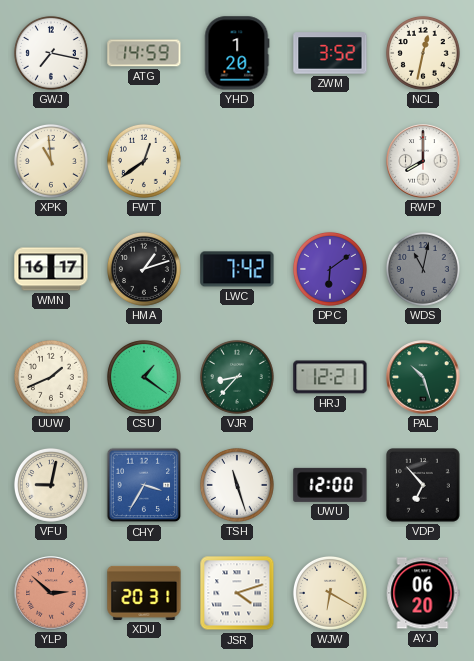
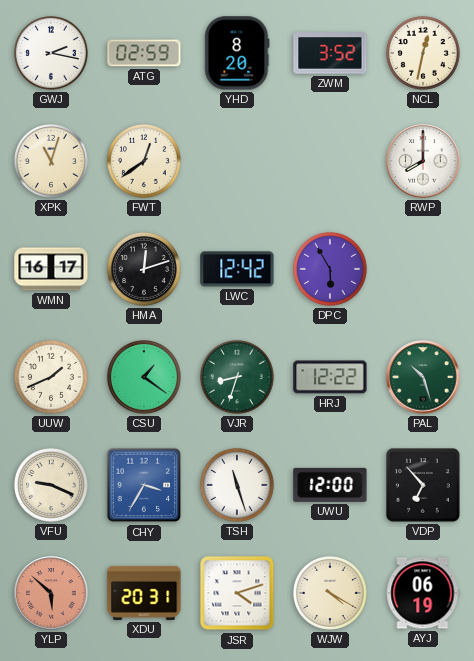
GWJ: 7:17 -> 2:17
ATG: 14:59 -> 02:59
YHD: 1:20 -> 8:20
XPK: 10:59 -> 11:03
HMA: 1:12 -> 12:12
LWC: 7:42 -> 12:42
DPC: 6:09 -> 5:55
WDS: 11:02 -> none
VJR: 8:37 -> 8:33
HRJ: 12:21 -> 12:22
VFU: 9:02 -> 9:19
YLP: 2:52 -> 5:52
WJW: 6:20 -> 4:20
AYJ: 06:20 -> 06:19
